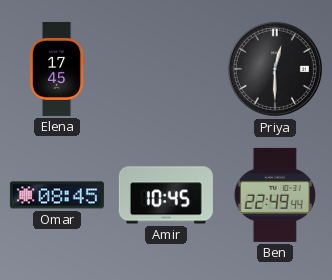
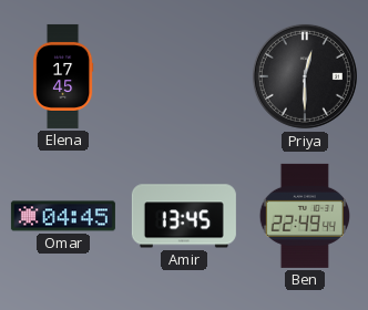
Omar: 08:45 -> 04:45
Amir: 10:45 -> 13:45
